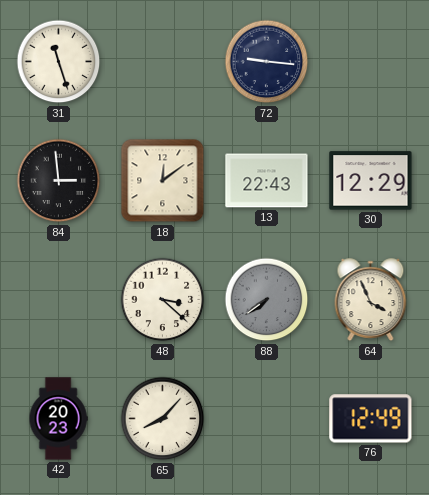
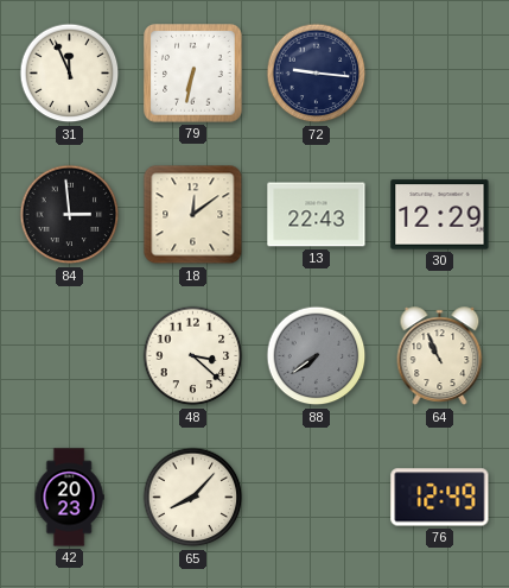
31: 11:27 -> 11:56
79: none -> 6:32
64: 3:56 -> 10:56
